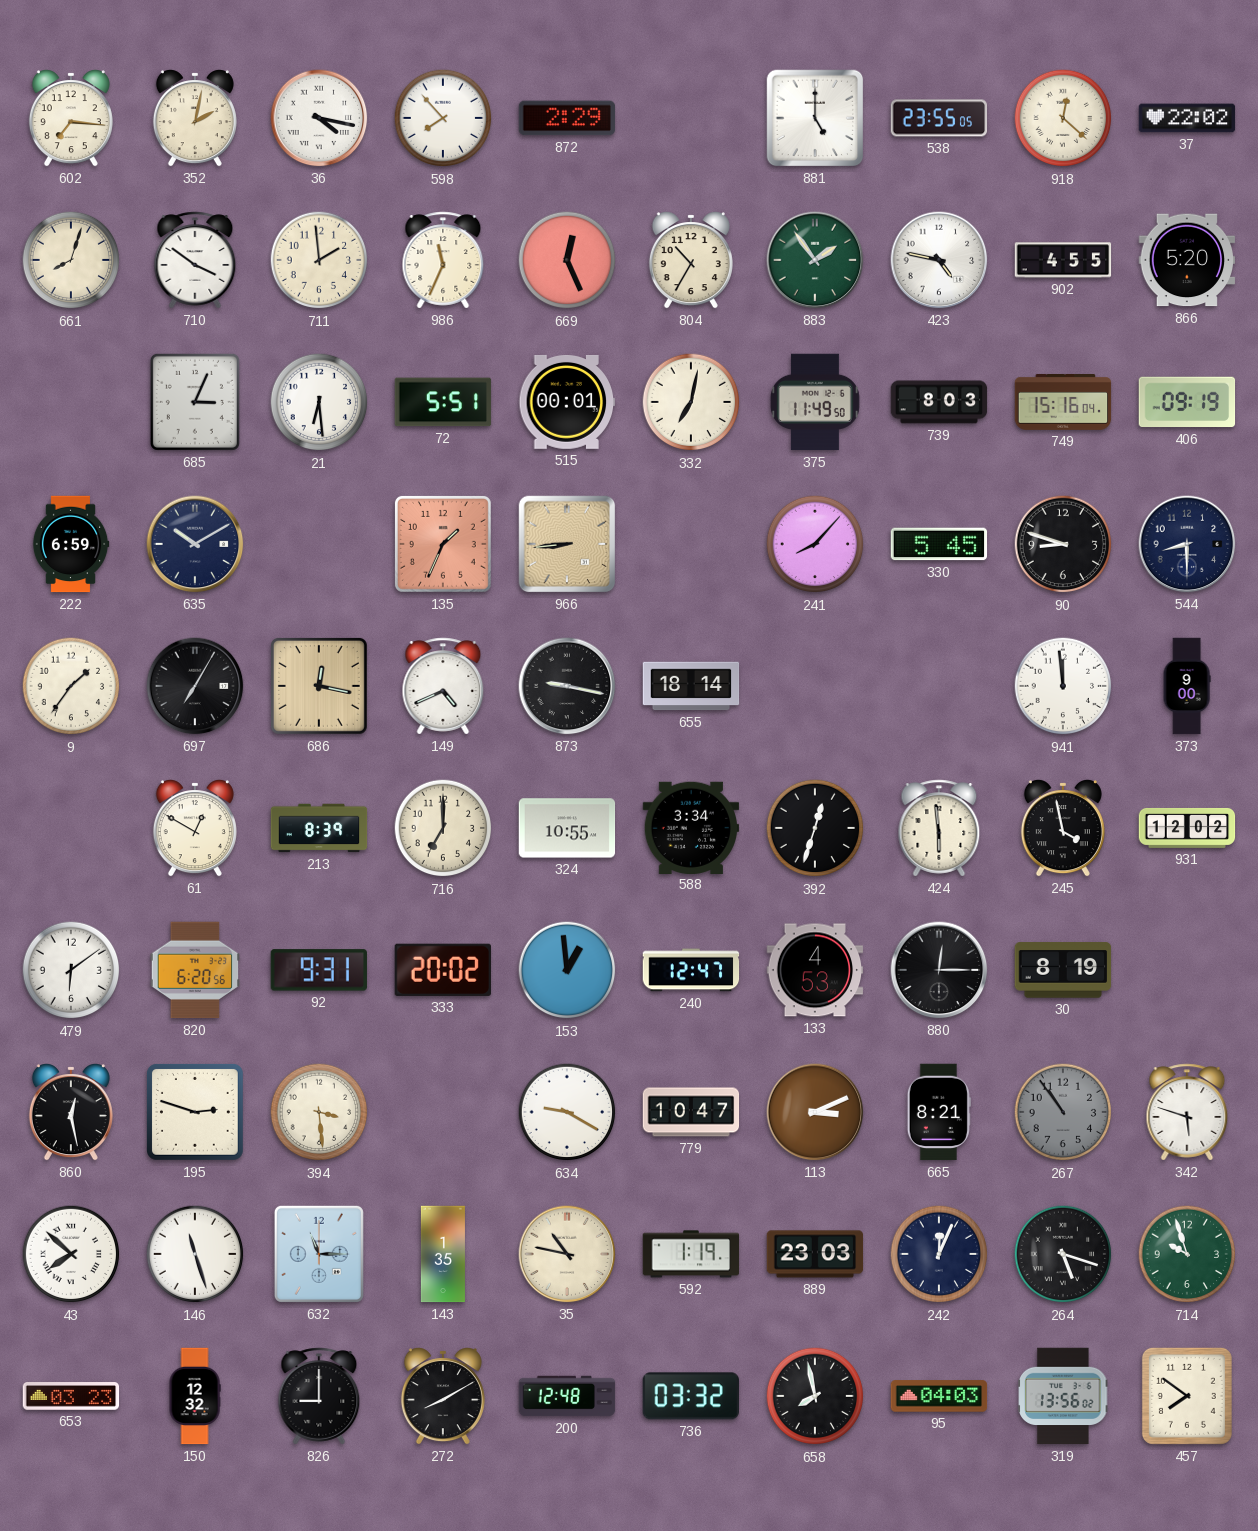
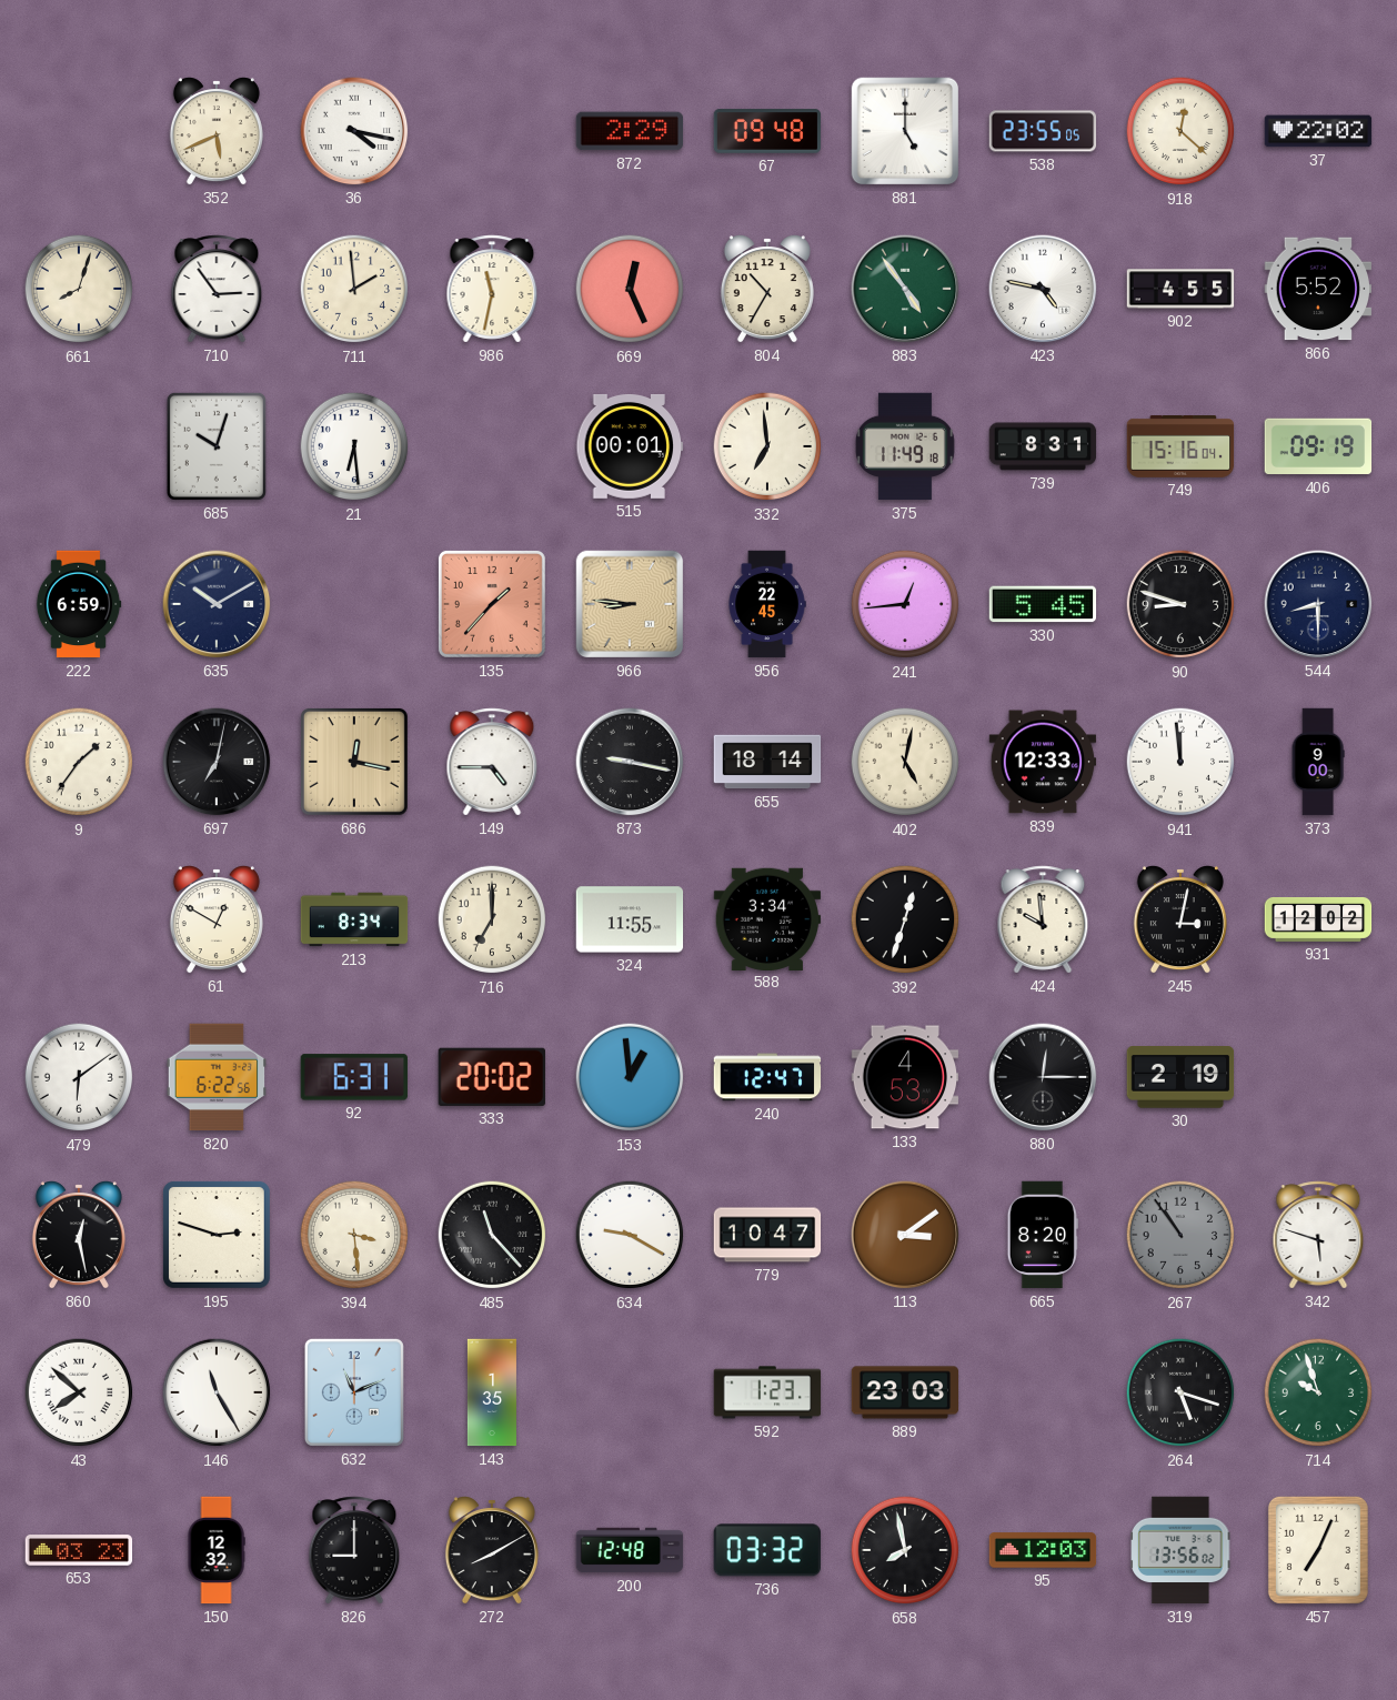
602: 7:16 -> none
352: 2:02 -> 5:41
598: 7:53 -> none
67: none -> 09:48
710: 3:51 -> 2:54
986: 11:34 -> 11:32
883: 1:54 -> 4:54
866: 5:20 -> 5:52
685: 3:04 -> 10:03
72: 5:51 -> none
332: 7:02 -> 6:59
375: 11:49:50 -> 11:49:18
739: 8:03 -> 8:31
135: 1:34 -> 1:37
966: 8:44 -> 8:46
956: none -> 22:45
241: 8:07 -> 12:44
697: 7:05 -> 7:02
149: 4:41 -> 4:45
402: none -> 5:02
839: none -> 12:33
213: 8:39 -> 8:34
324: 10:55 -> 11:55
424: 5:59 -> 9:59
245: 3:58 -> 3:02
820: 6:20 -> 6:22
92: 9:31 -> 6:31
30: 8:19 -> 2:19
485: none -> 11:23
113: 3:11 -> 3:09
665: 8:21 -> 8:20
146: 11:27 -> 11:25
632: 11:15 -> 11:11
35: 10:47 -> none
592: 1:19 -> 1:23
242: 12:04 -> none
95: 04:03 -> 12:03
457: 7:51 -> 7:04
